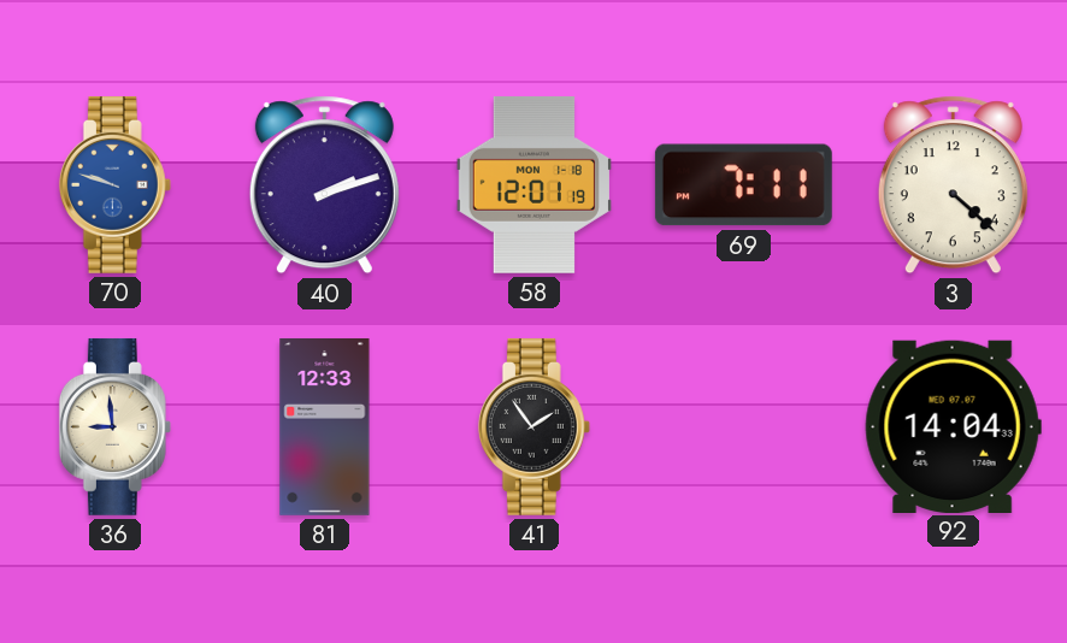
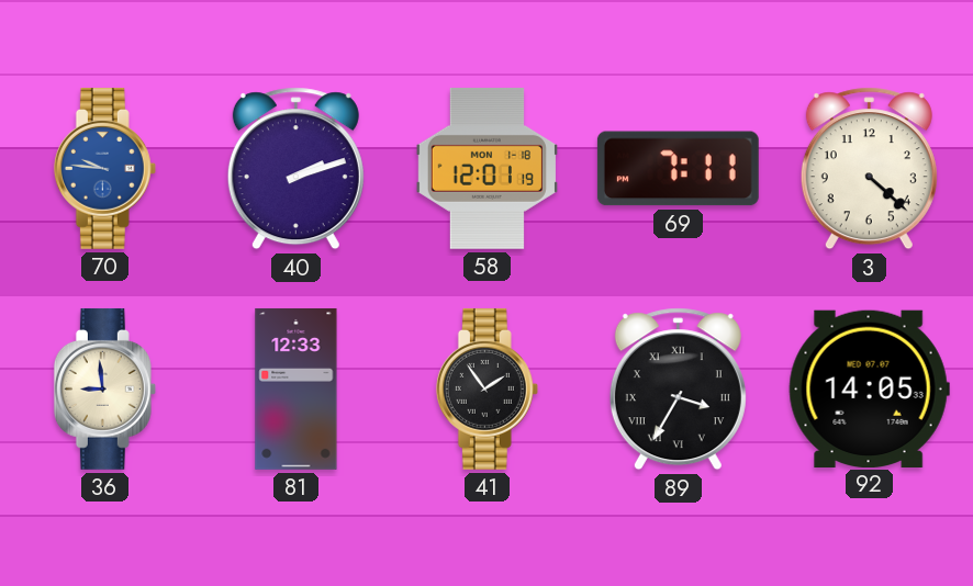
70: 9:48 -> 9:46
89: none -> 3:35
92: 14:04 -> 14:05
